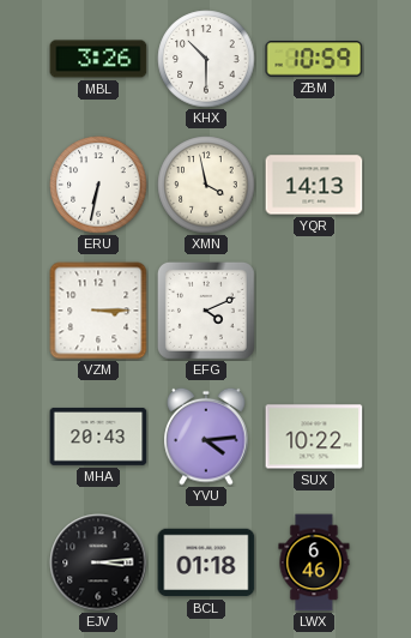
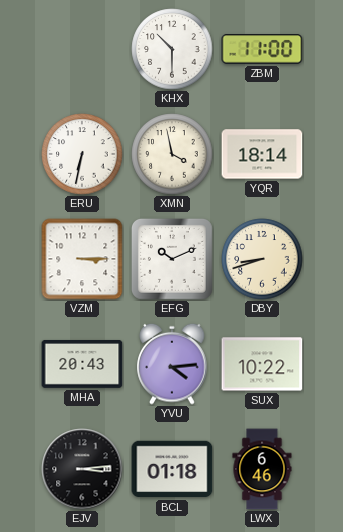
MBL: 3:26 -> none
ZBM: 10:59 -> 11:00
YQR: 14:13 -> 18:14
EFG: 4:11 -> 10:11
DBY: none -> 8:42
